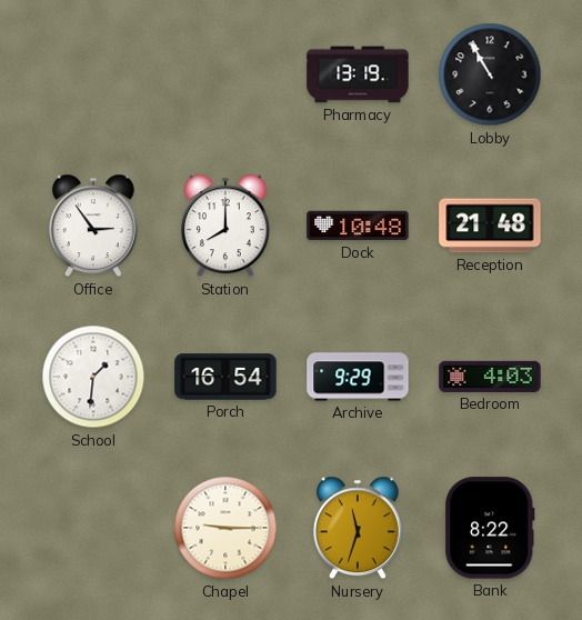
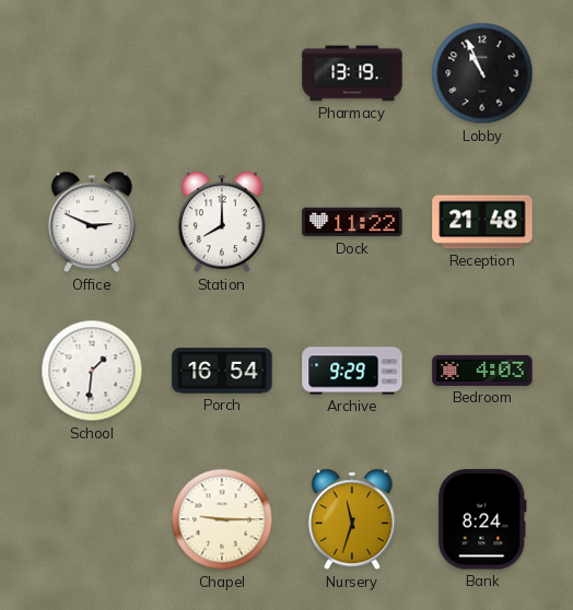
Lobby: 10:55 -> 10:56
Office: 2:54 -> 2:49
Dock: 10:48 -> 11:22
Bank: 8:22 -> 8:24
